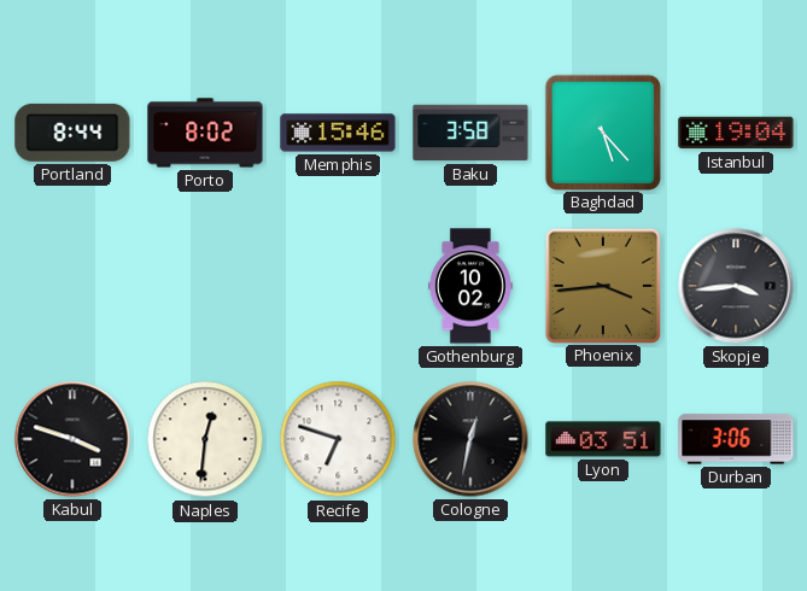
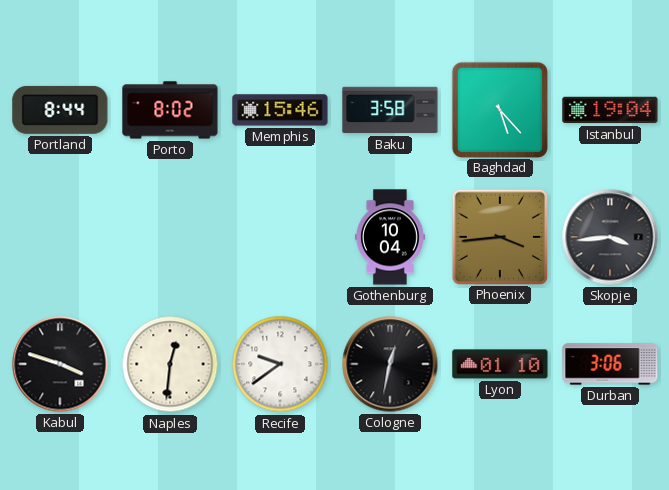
Gothenburg: 10:02 -> 10:04
Recife: 6:48 -> 9:39
Lyon: 03:51 -> 01:10
